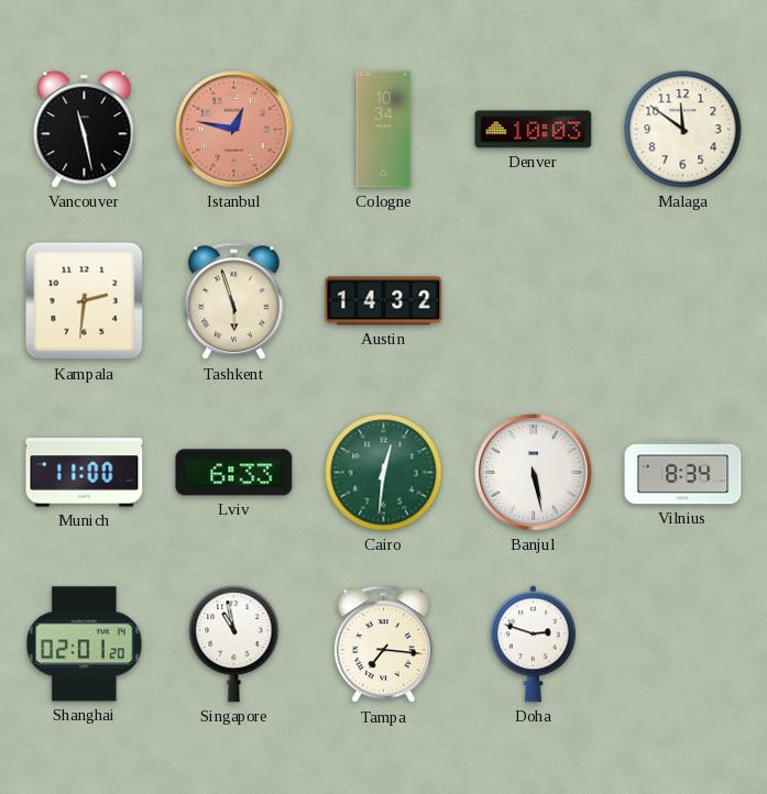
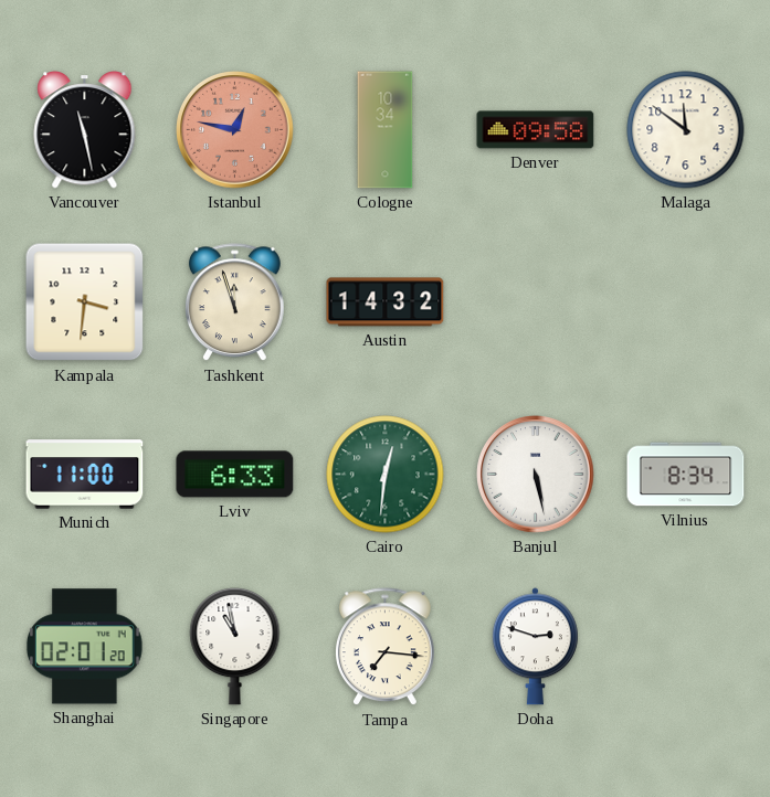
Denver: 10:03 -> 09:58
Kampala: 2:31 -> 3:31
Tashkent: 5:57 -> 11:57
